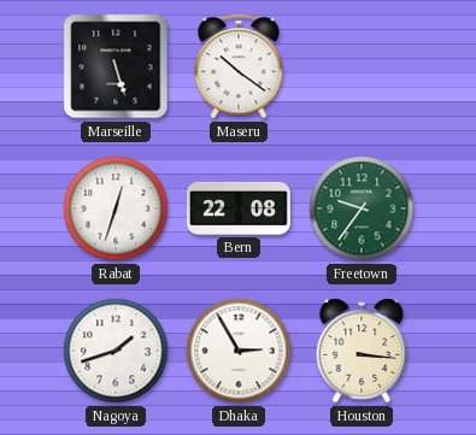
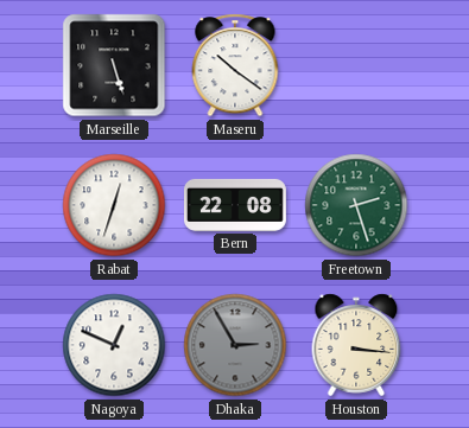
Freetown: 9:36 -> 2:27
Nagoya: 1:42 -> 12:49
Dhaka dial: white -> grey
